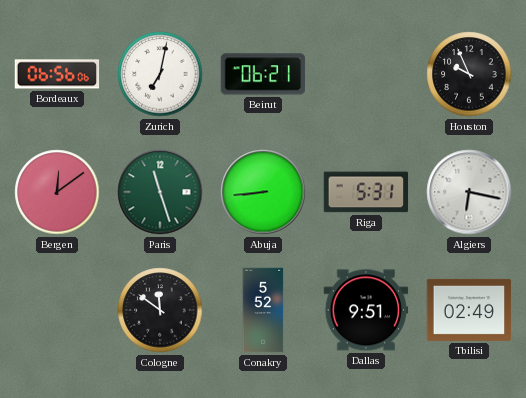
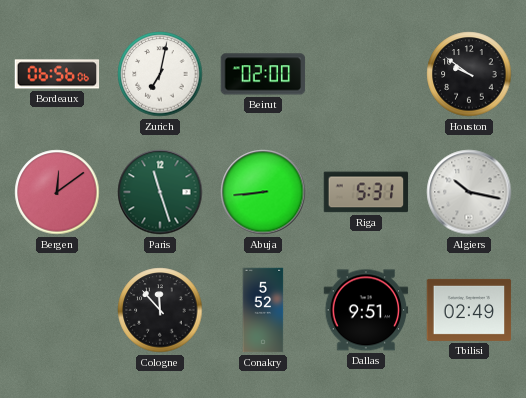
Beirut: 06:21 -> 02:00
Houston: 9:56 -> 9:51
Algiers: 6:17 -> 10:17
Cologne: 11:51 -> 11:53
